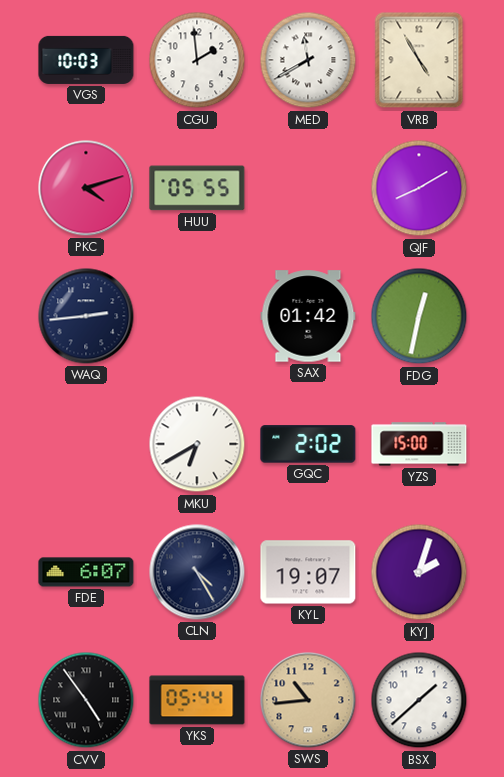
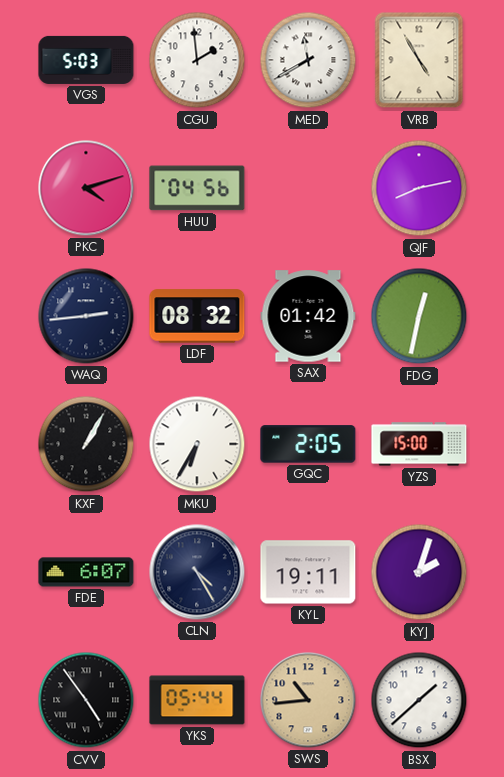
VGS: 10:03 -> 5:03
HUU: 05:55 -> 04:56
QJF: 8:10 -> 8:13
LDF: none -> 08:32
KXF: none -> 1:05
MKU: 6:40 -> 6:35
GQC: 2:02 -> 2:05
KYL: 19:07 -> 19:11
